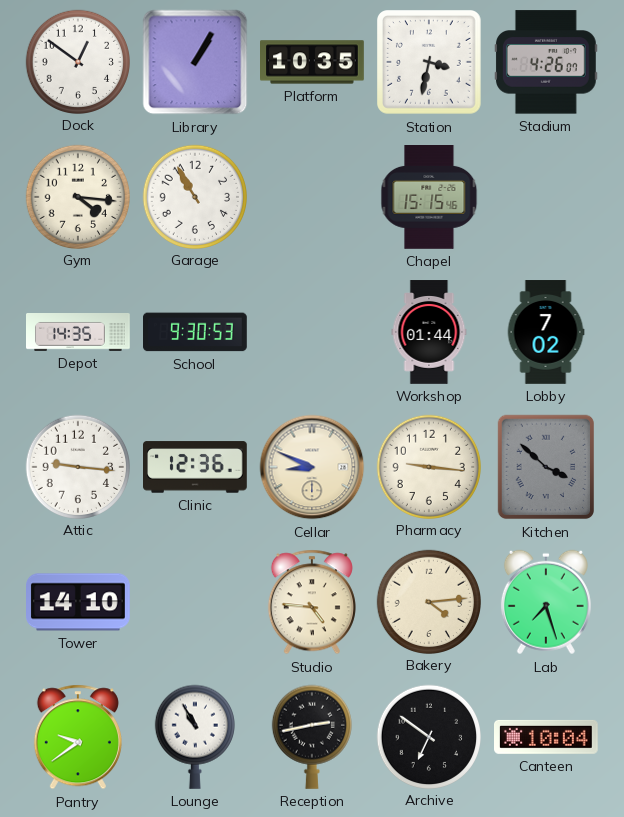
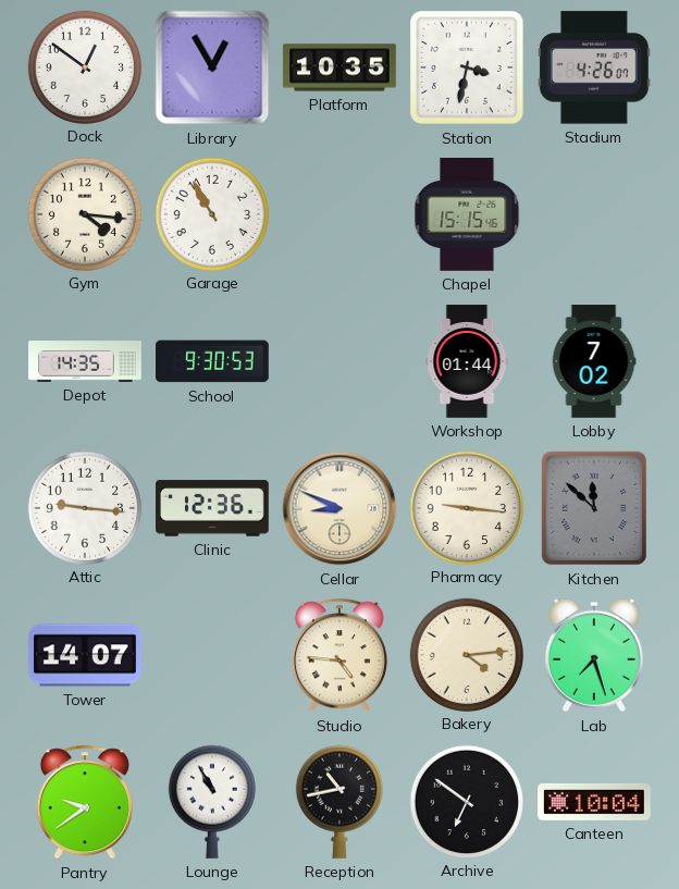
Library: 1:05 -> 12:55
Kitchen: 3:52 -> 11:52
Tower: 14:10 -> 14:07
Reception: 2:43 -> 10:43
